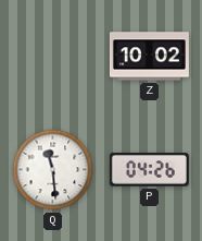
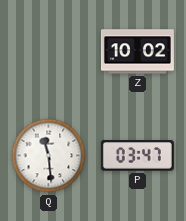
P: 04:26 -> 03:47
